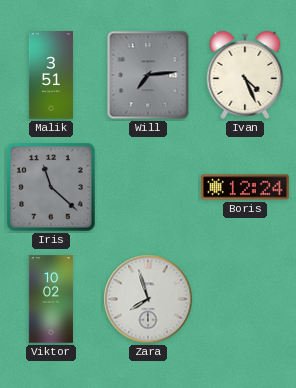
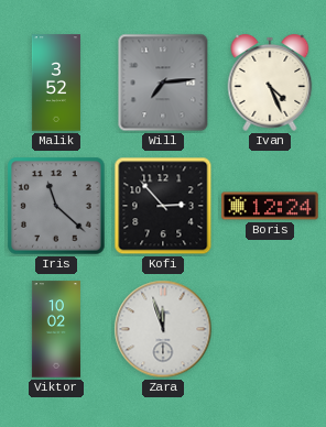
Malik: 3:51 -> 3:52
Kofi: none -> 2:53
Zara: 7:57 -> 11:57
